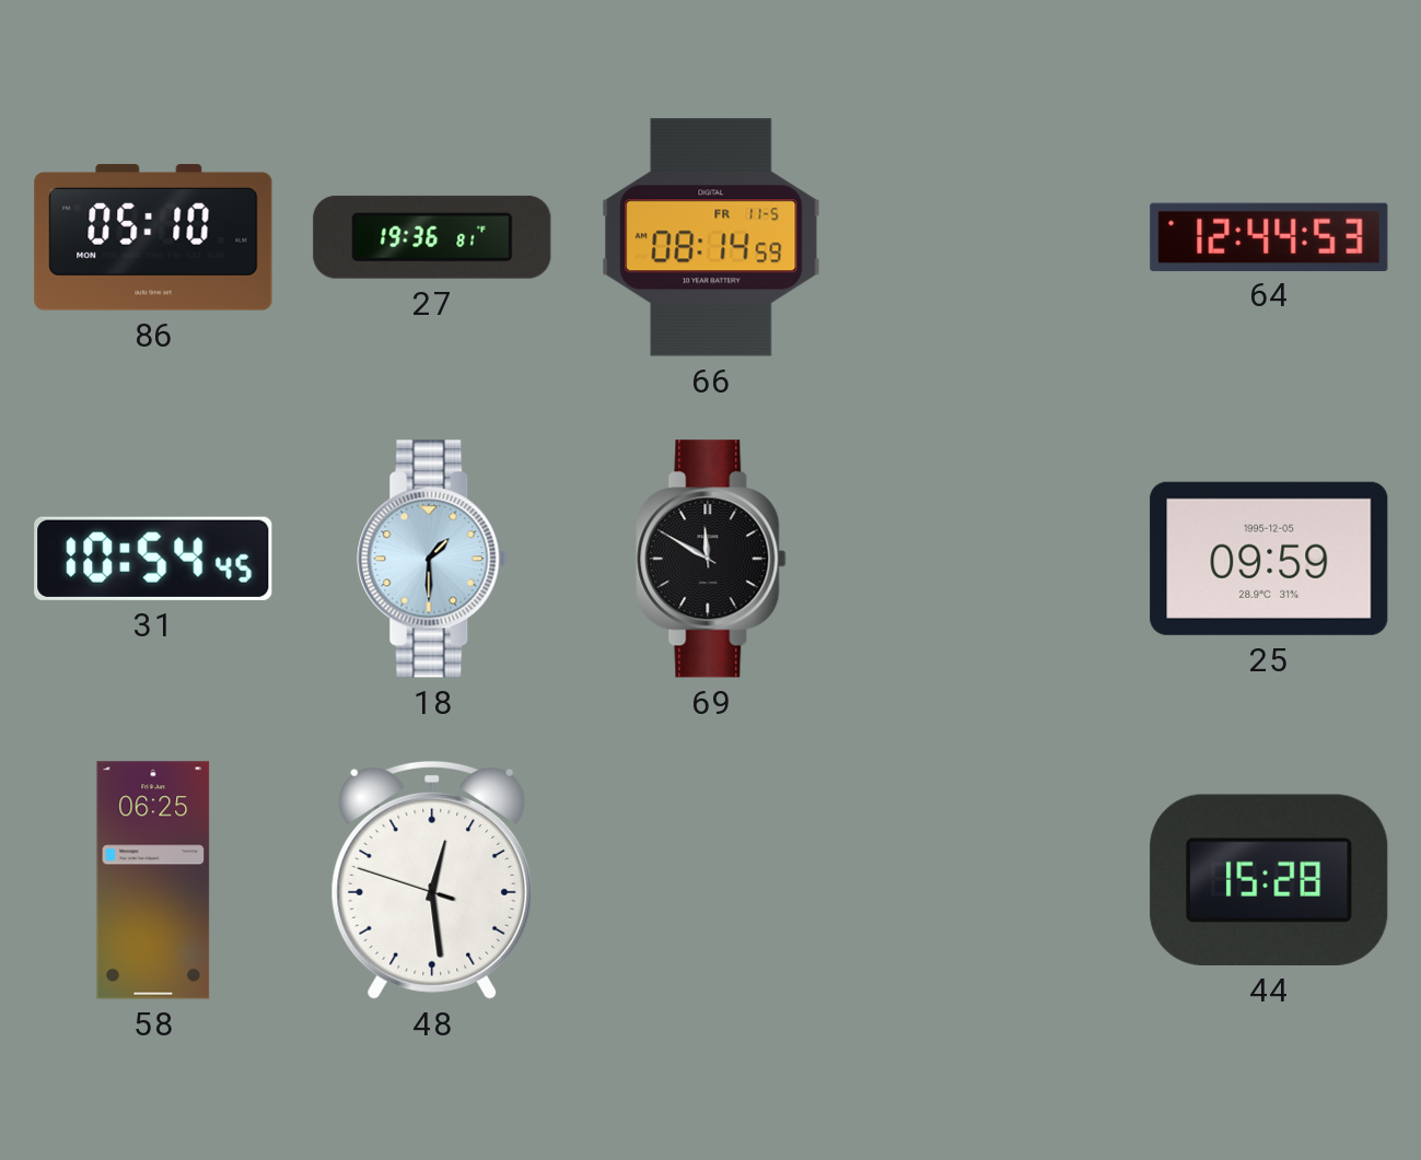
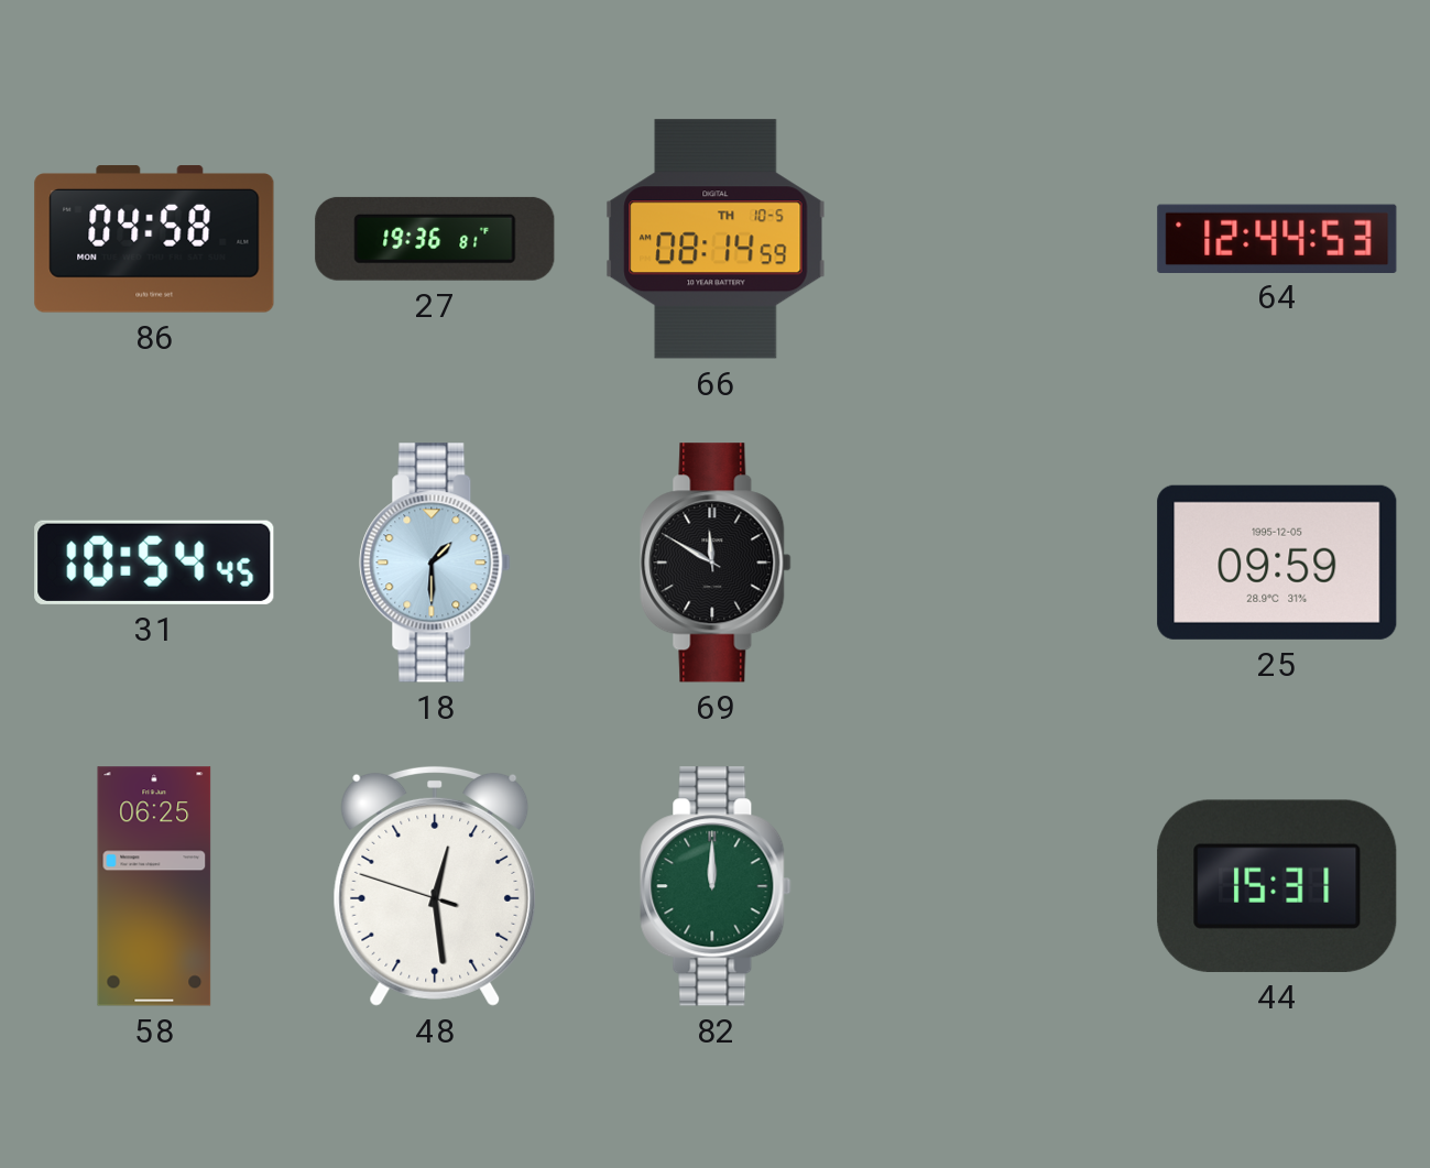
86: 05:10 -> 04:58
66 date: FR 11-5 -> TH 10-5
82: none -> 12:00
44: 15:28 -> 15:31
